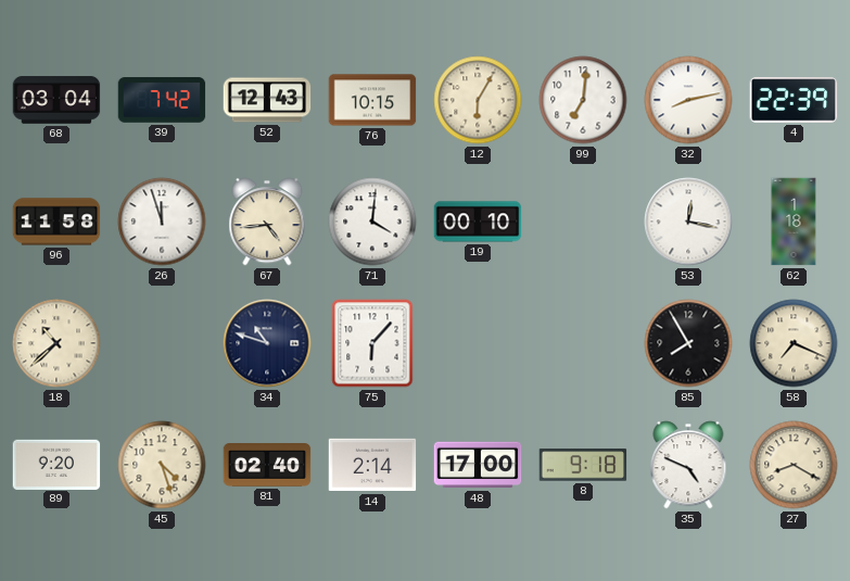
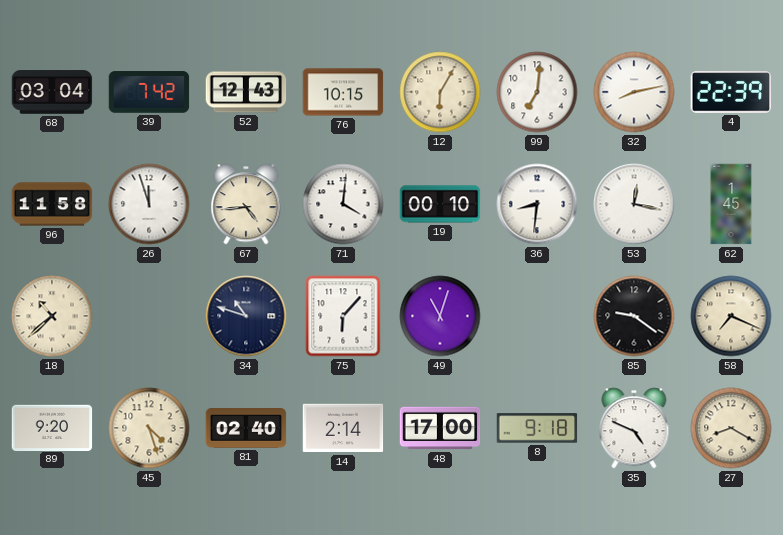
36: none -> 8:31
62: 1:18 -> 1:45
49: none -> 11:03
85: 7:55 -> 9:21
